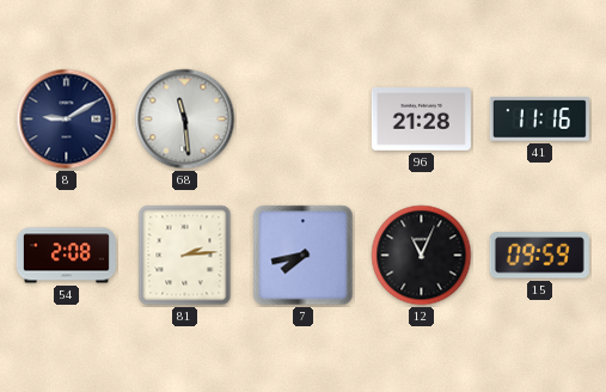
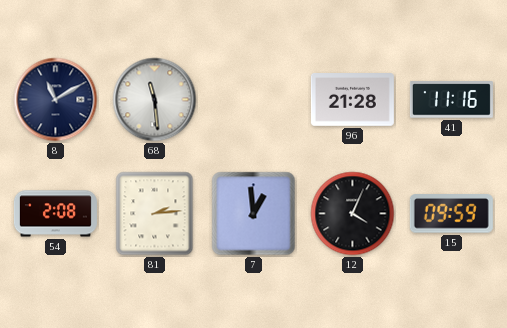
8: 9:10 -> 11:10
7: 7:43 -> 12:59
12: 11:04 -> 4:04
